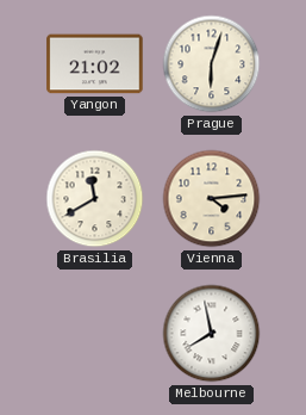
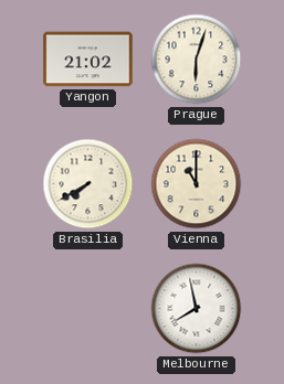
Brasilia: 11:40 -> 7:40
Vienna: 4:14 -> 11:00
